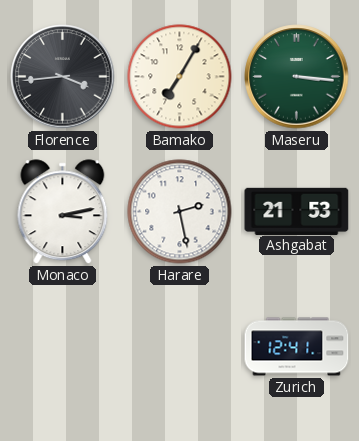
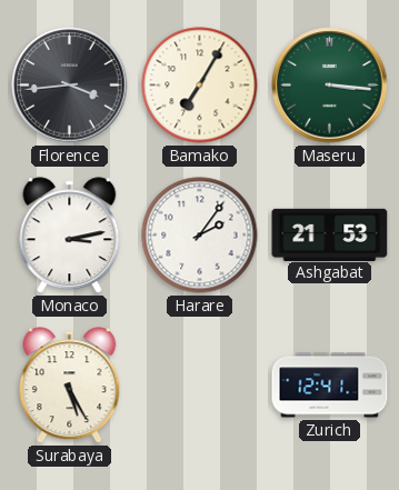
Harare: 2:28 -> 2:06
Surabaya: none -> 5:25
